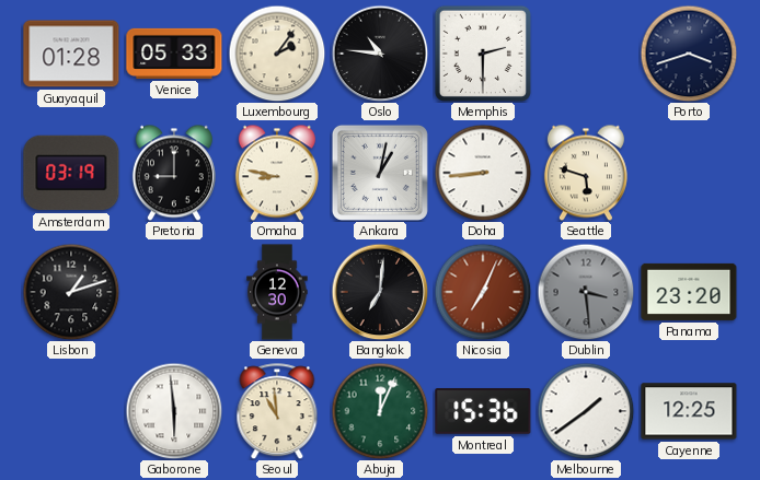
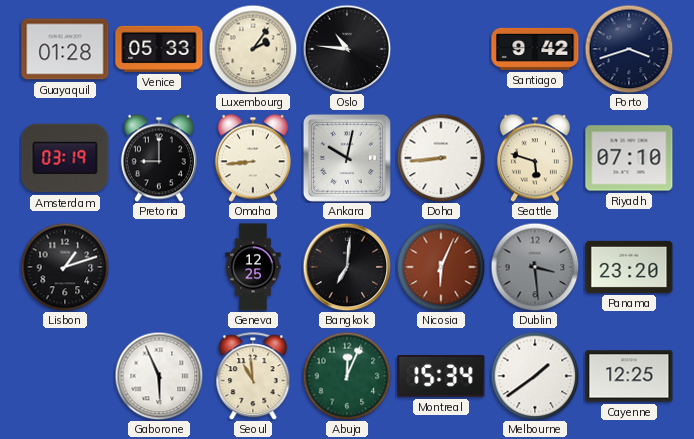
Memphis: 2:30 -> none
Santiago: none -> 9:42
Omaha: 8:47 -> 8:44
Ankara: 1:02 -> 10:02
Riyadh: none -> 07:10
Geneva: 12:30 -> 12:25
Nicosia: 7:04 -> 6:04
Gaborone: 5:59 -> 5:56
Montreal: 15:36 -> 15:34
